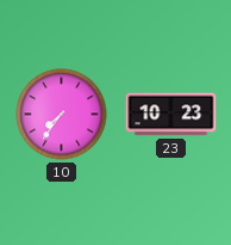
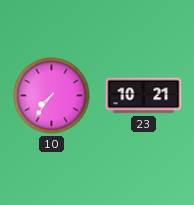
23: 10:23 -> 10:21
